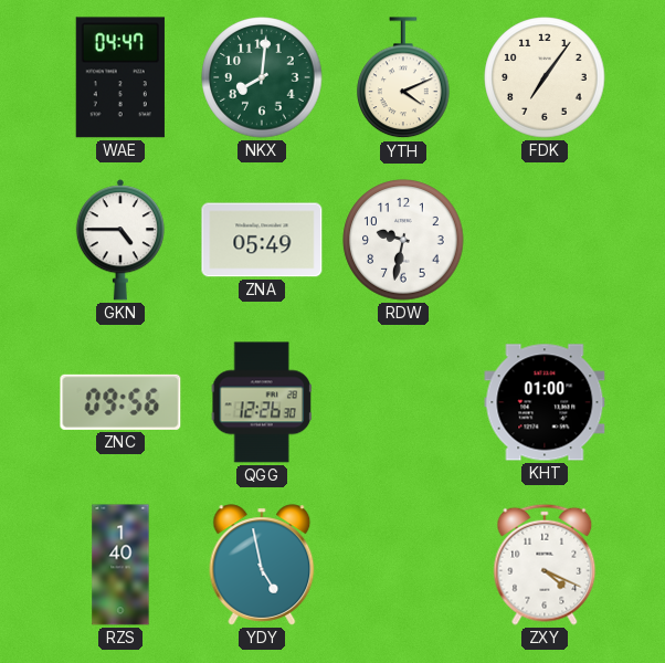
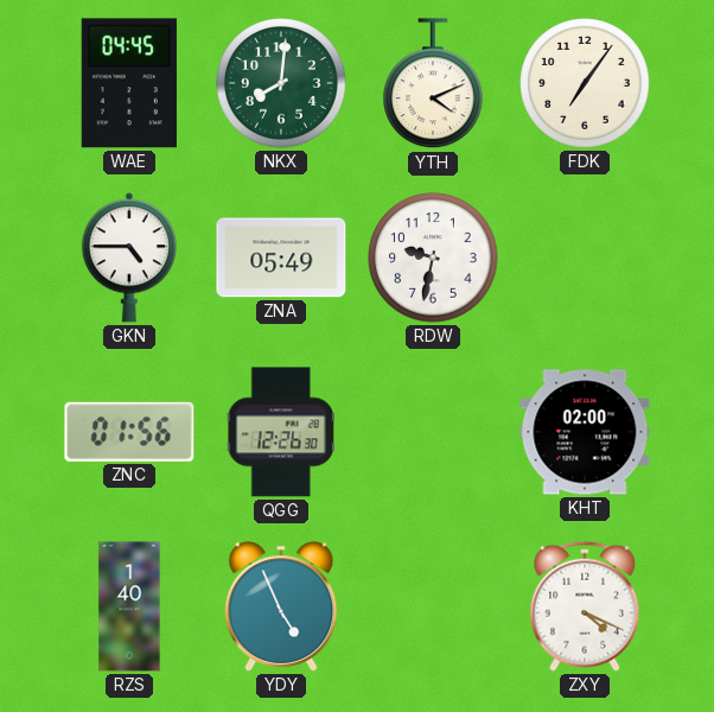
WAE: 04:47 -> 04:45
ZNC: 09:56 -> 01:56
KHT: 01:00 -> 02:00
YDY: 4:58 -> 4:56
